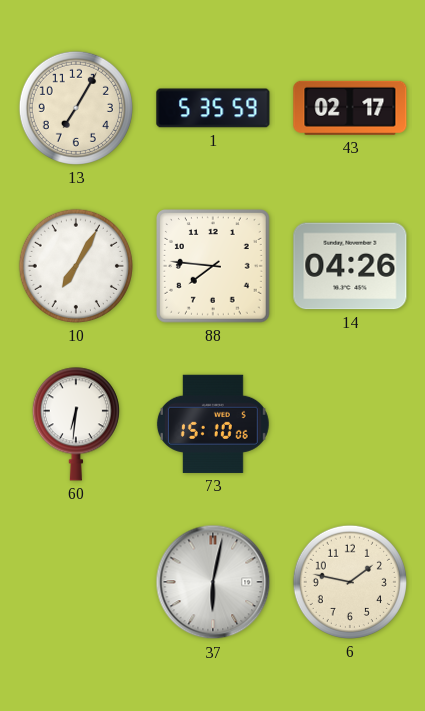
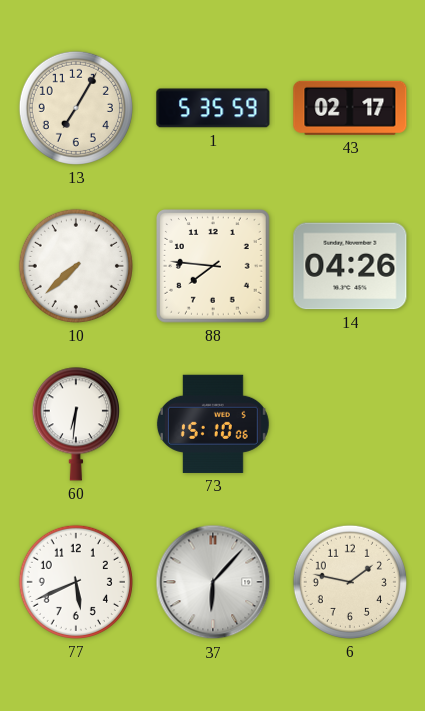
10: 7:05 -> 7:38
77: none -> 5:41
37: 6:02 -> 6:07
